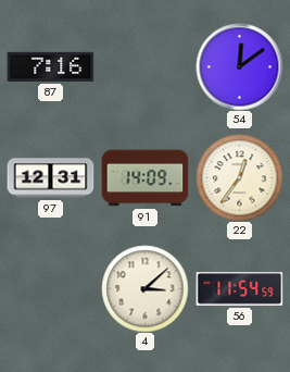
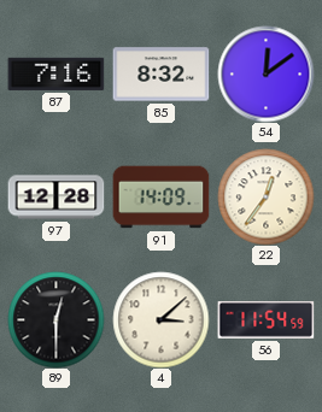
85: none -> 8:32
97: 12:31 -> 12:28
89: none -> 12:30
